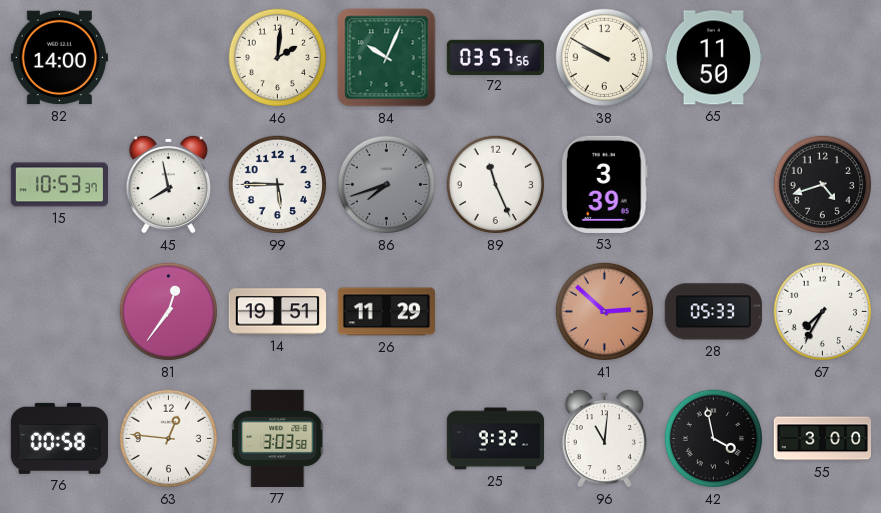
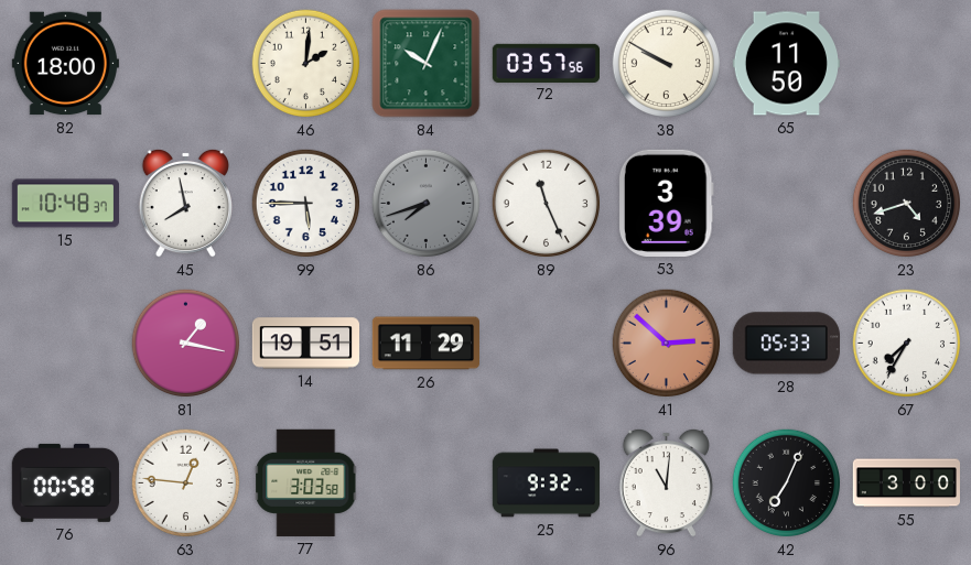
82: 14:00 -> 18:00
15: 10:53 -> 10:48
81: 12:36 -> 1:17
42: 3:58 -> 7:04
